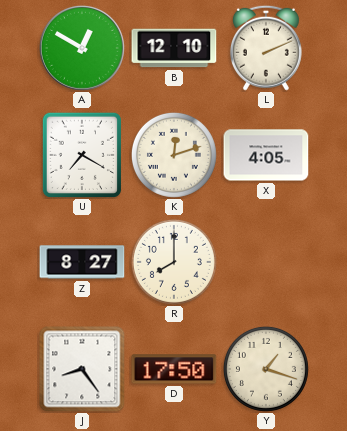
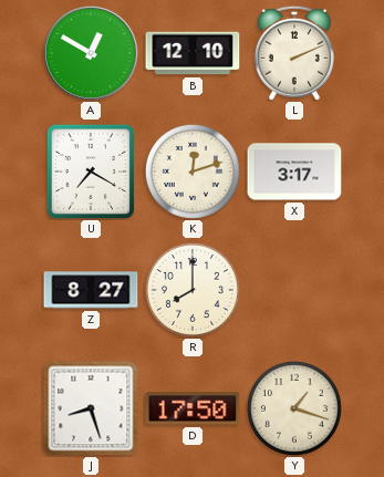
X: 4:05 -> 3:17
J: 8:24 -> 8:27
